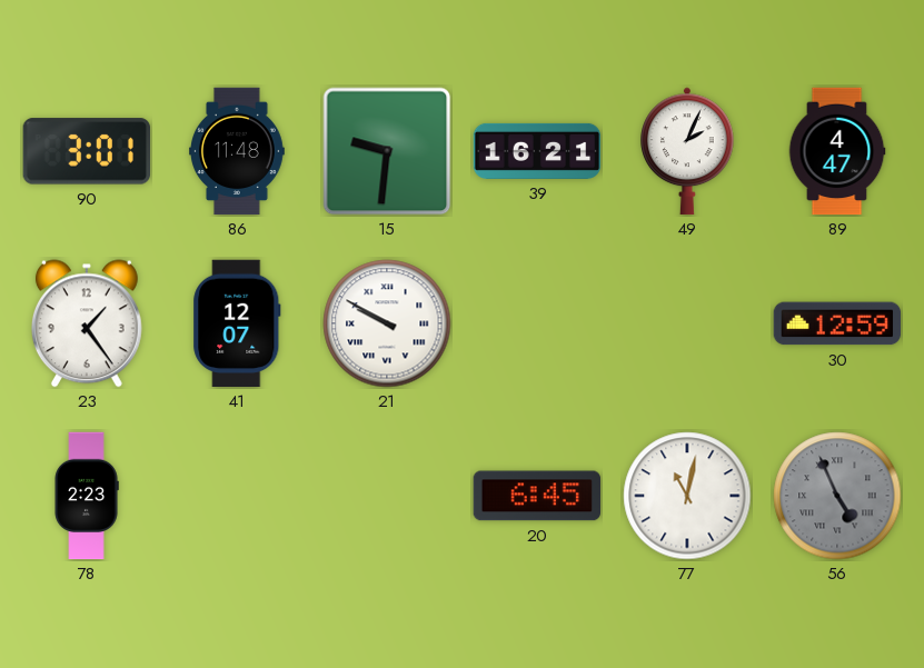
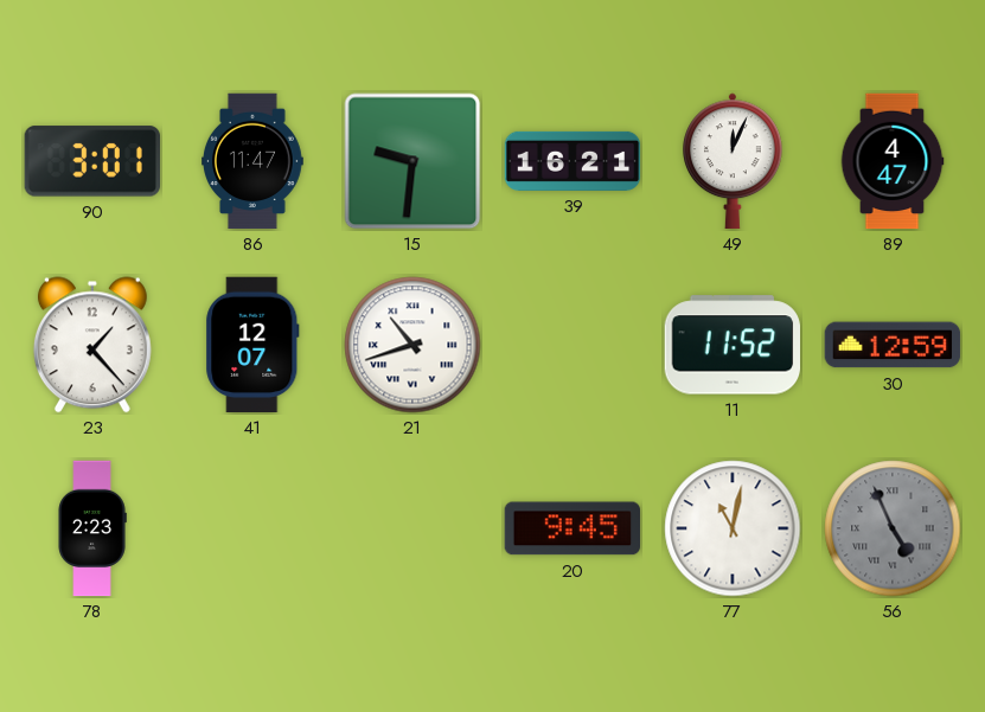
86: 11:48 -> 11:47
49: 2:04 -> 12:04
23: 1:24 -> 1:23
21: 9:50 -> 10:42
11: none -> 11:52
20: 6:45 -> 9:45
